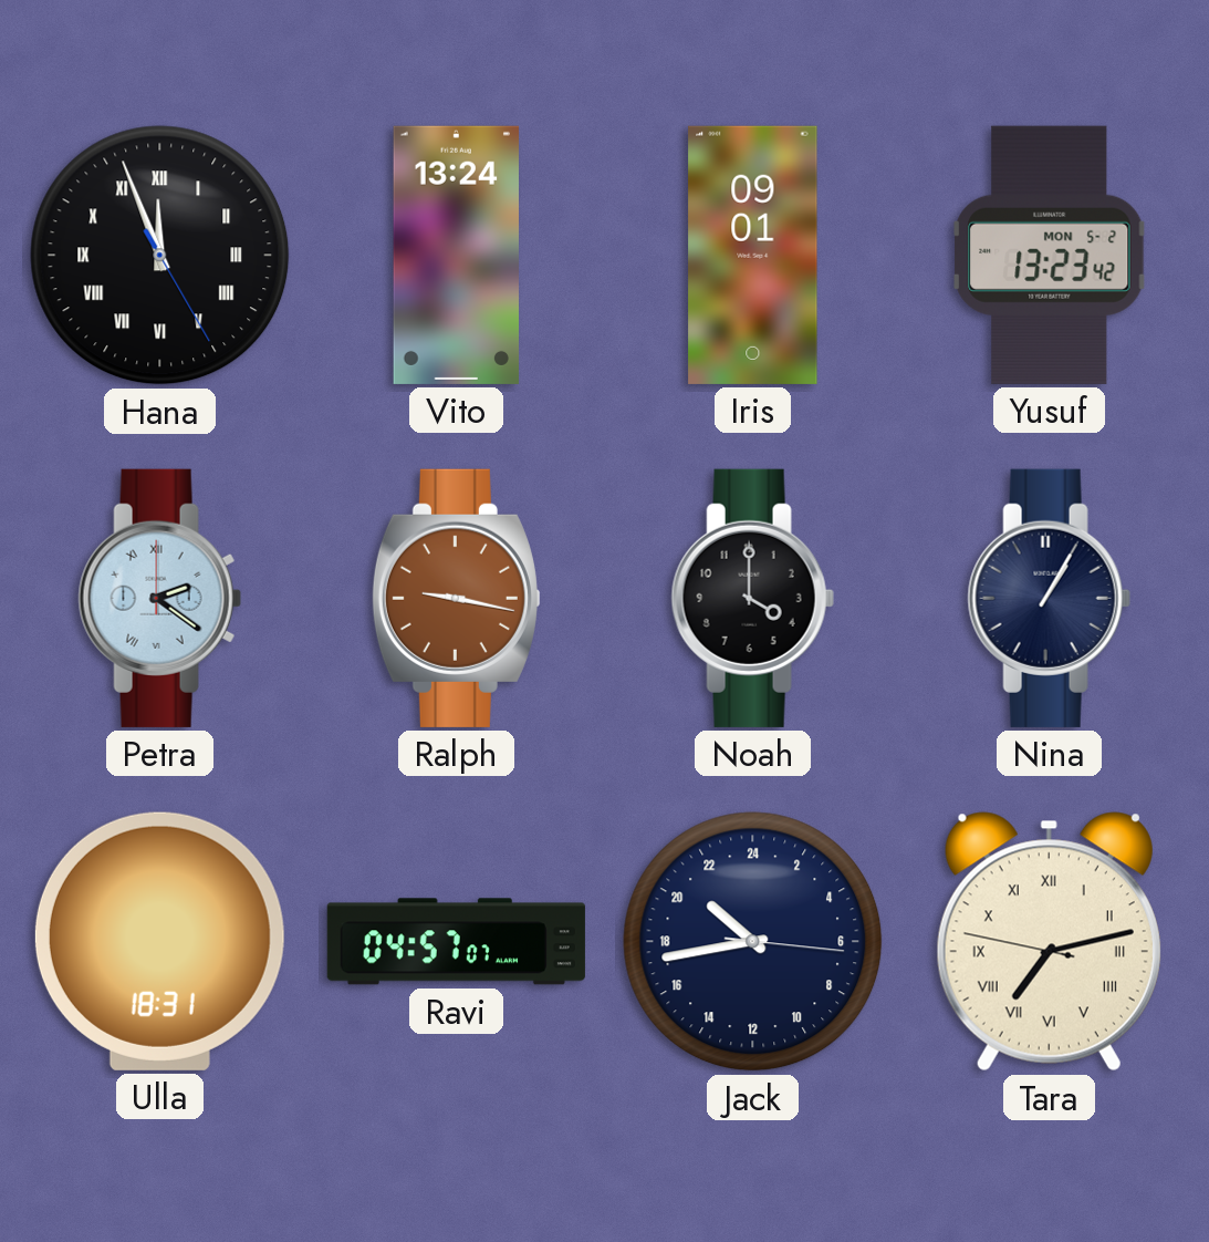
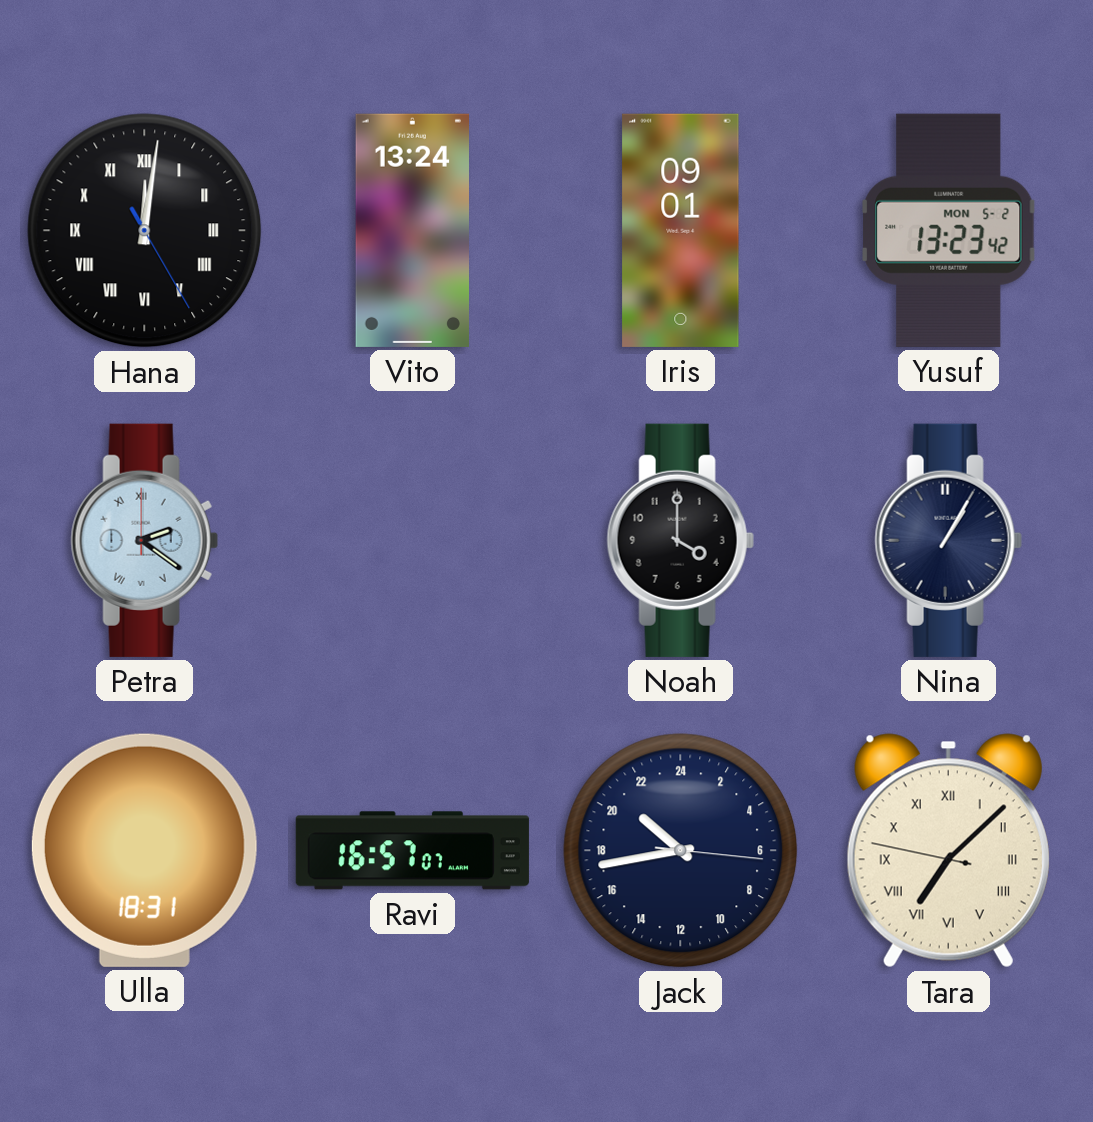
Hana: 11:56 -> 12:01
Ralph: 9:17 -> none
Ravi: 04:57 -> 16:57
Tara: 7:12 -> 7:07
